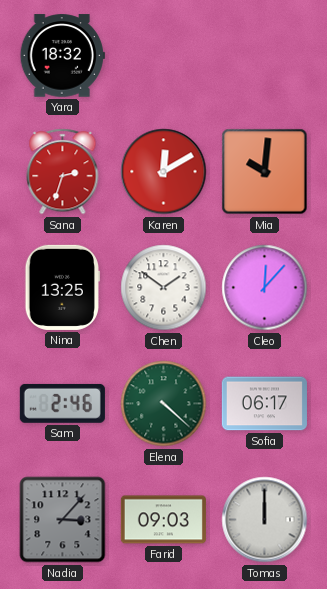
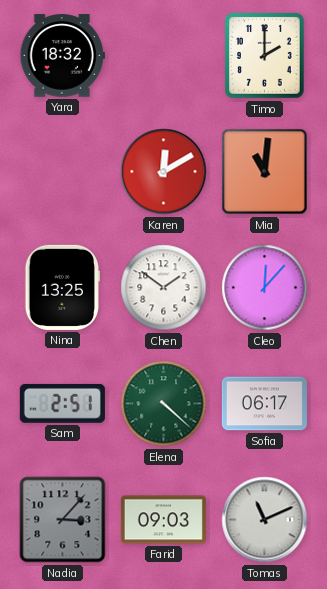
Timo: none -> 2:00
Sana: 2:33 -> none
Mia: 10:01 -> 11:01
Sam: 2:46 -> 2:51
Tomas: 12:00 -> 11:11
